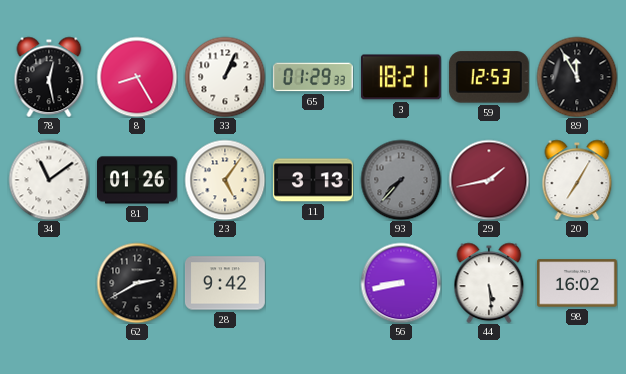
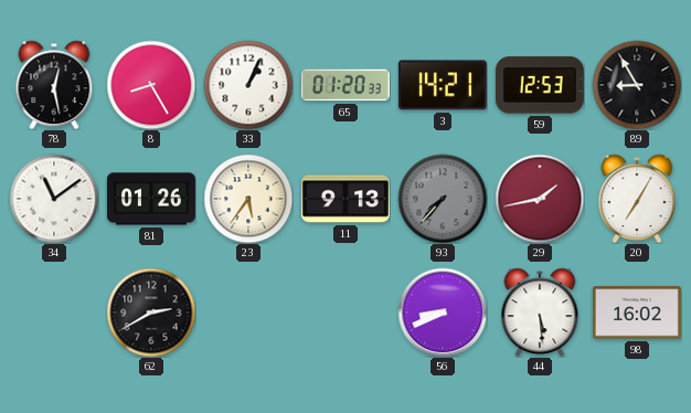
65: 01:29 -> 01:20
3: 18:21 -> 14:21
89: 11:55 -> 8:55
23: 5:06 -> 5:36
11: 3:13 -> 9:13
28: 9:42 -> none
56: 8:43 -> 8:41
